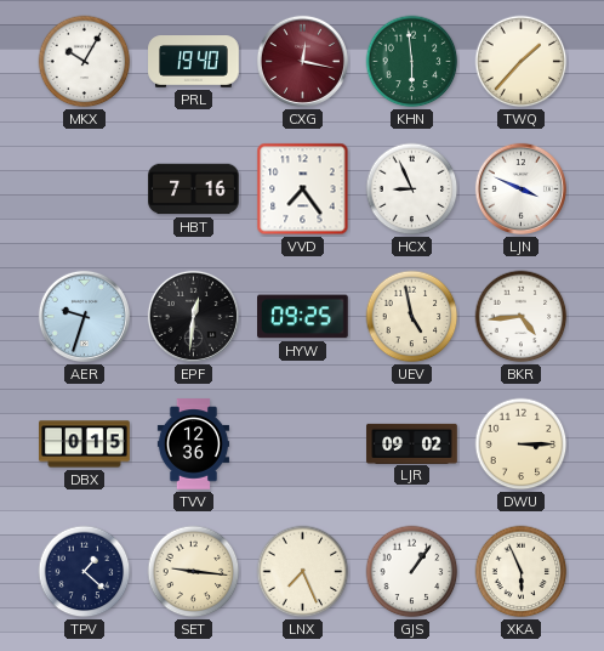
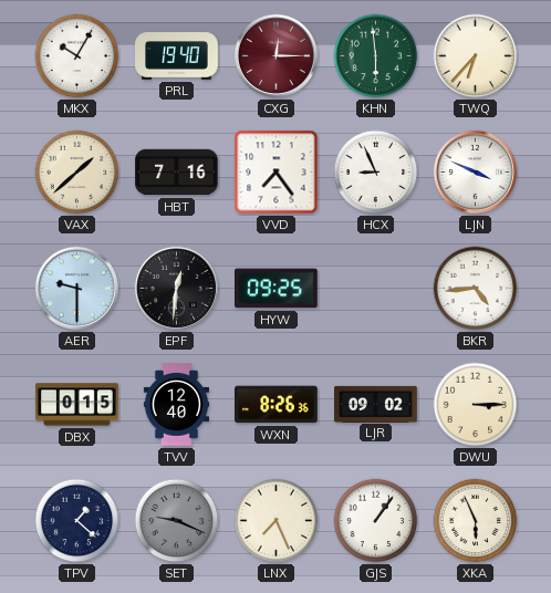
CXG: 12:17 -> 12:15
TWQ: 1:37 -> 6:37
VAX: none -> 1:38
AER: 9:33 -> 9:30
UEV: 4:58 -> none
TVV: 12:36 -> 12:40
WXN: none -> 8:26
SET: 9:16 -> 9:19
SET dial: cream -> grey
